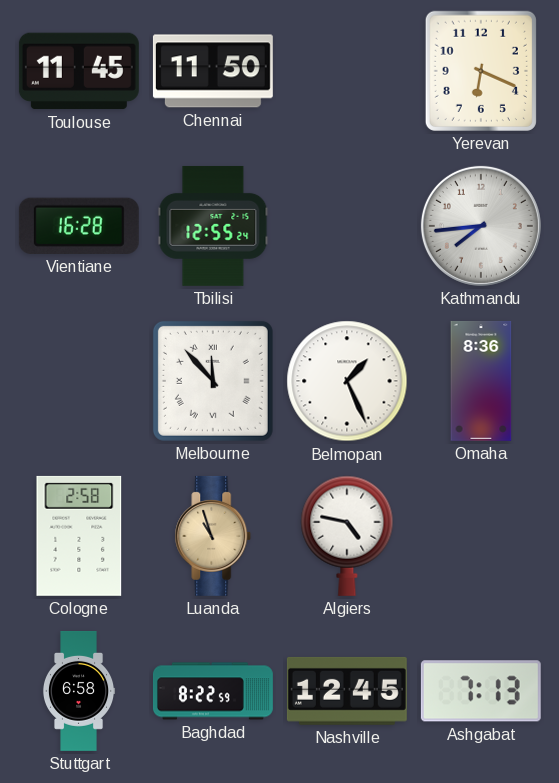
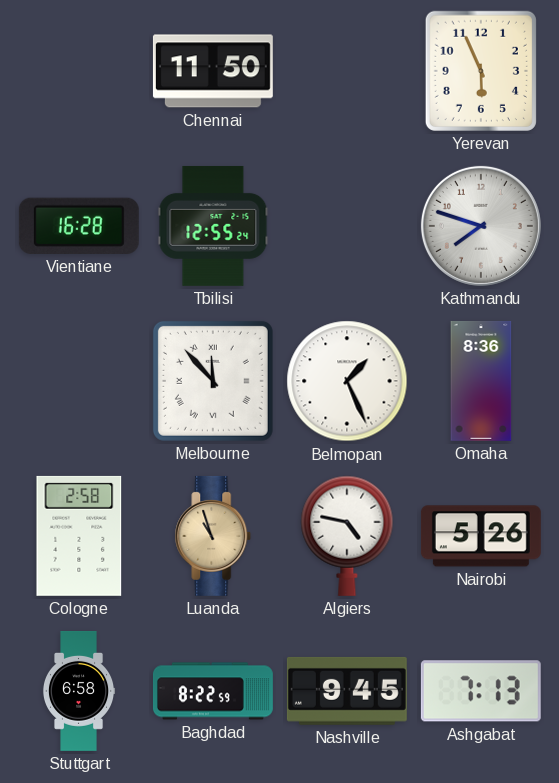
Toulouse: 11:45 -> none
Yerevan: 6:19 -> 5:56
Kathmandu: 7:44 -> 7:48
Nairobi: none -> 5:26
Nashville: 12:45 -> 9:45
